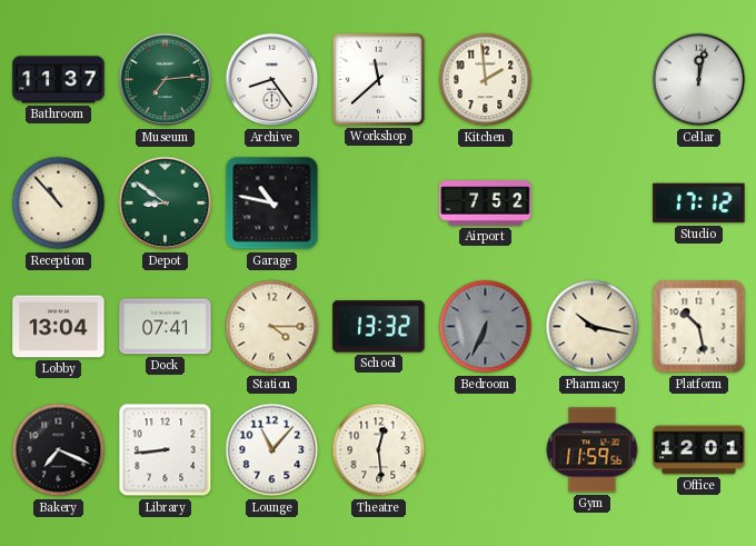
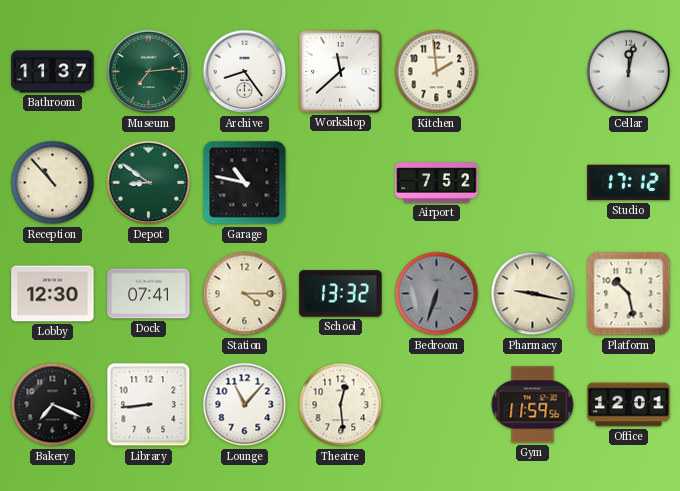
Lobby: 13:04 -> 12:30
Bedroom: 6:34 -> 6:33
Pharmacy: 10:17 -> 9:17
